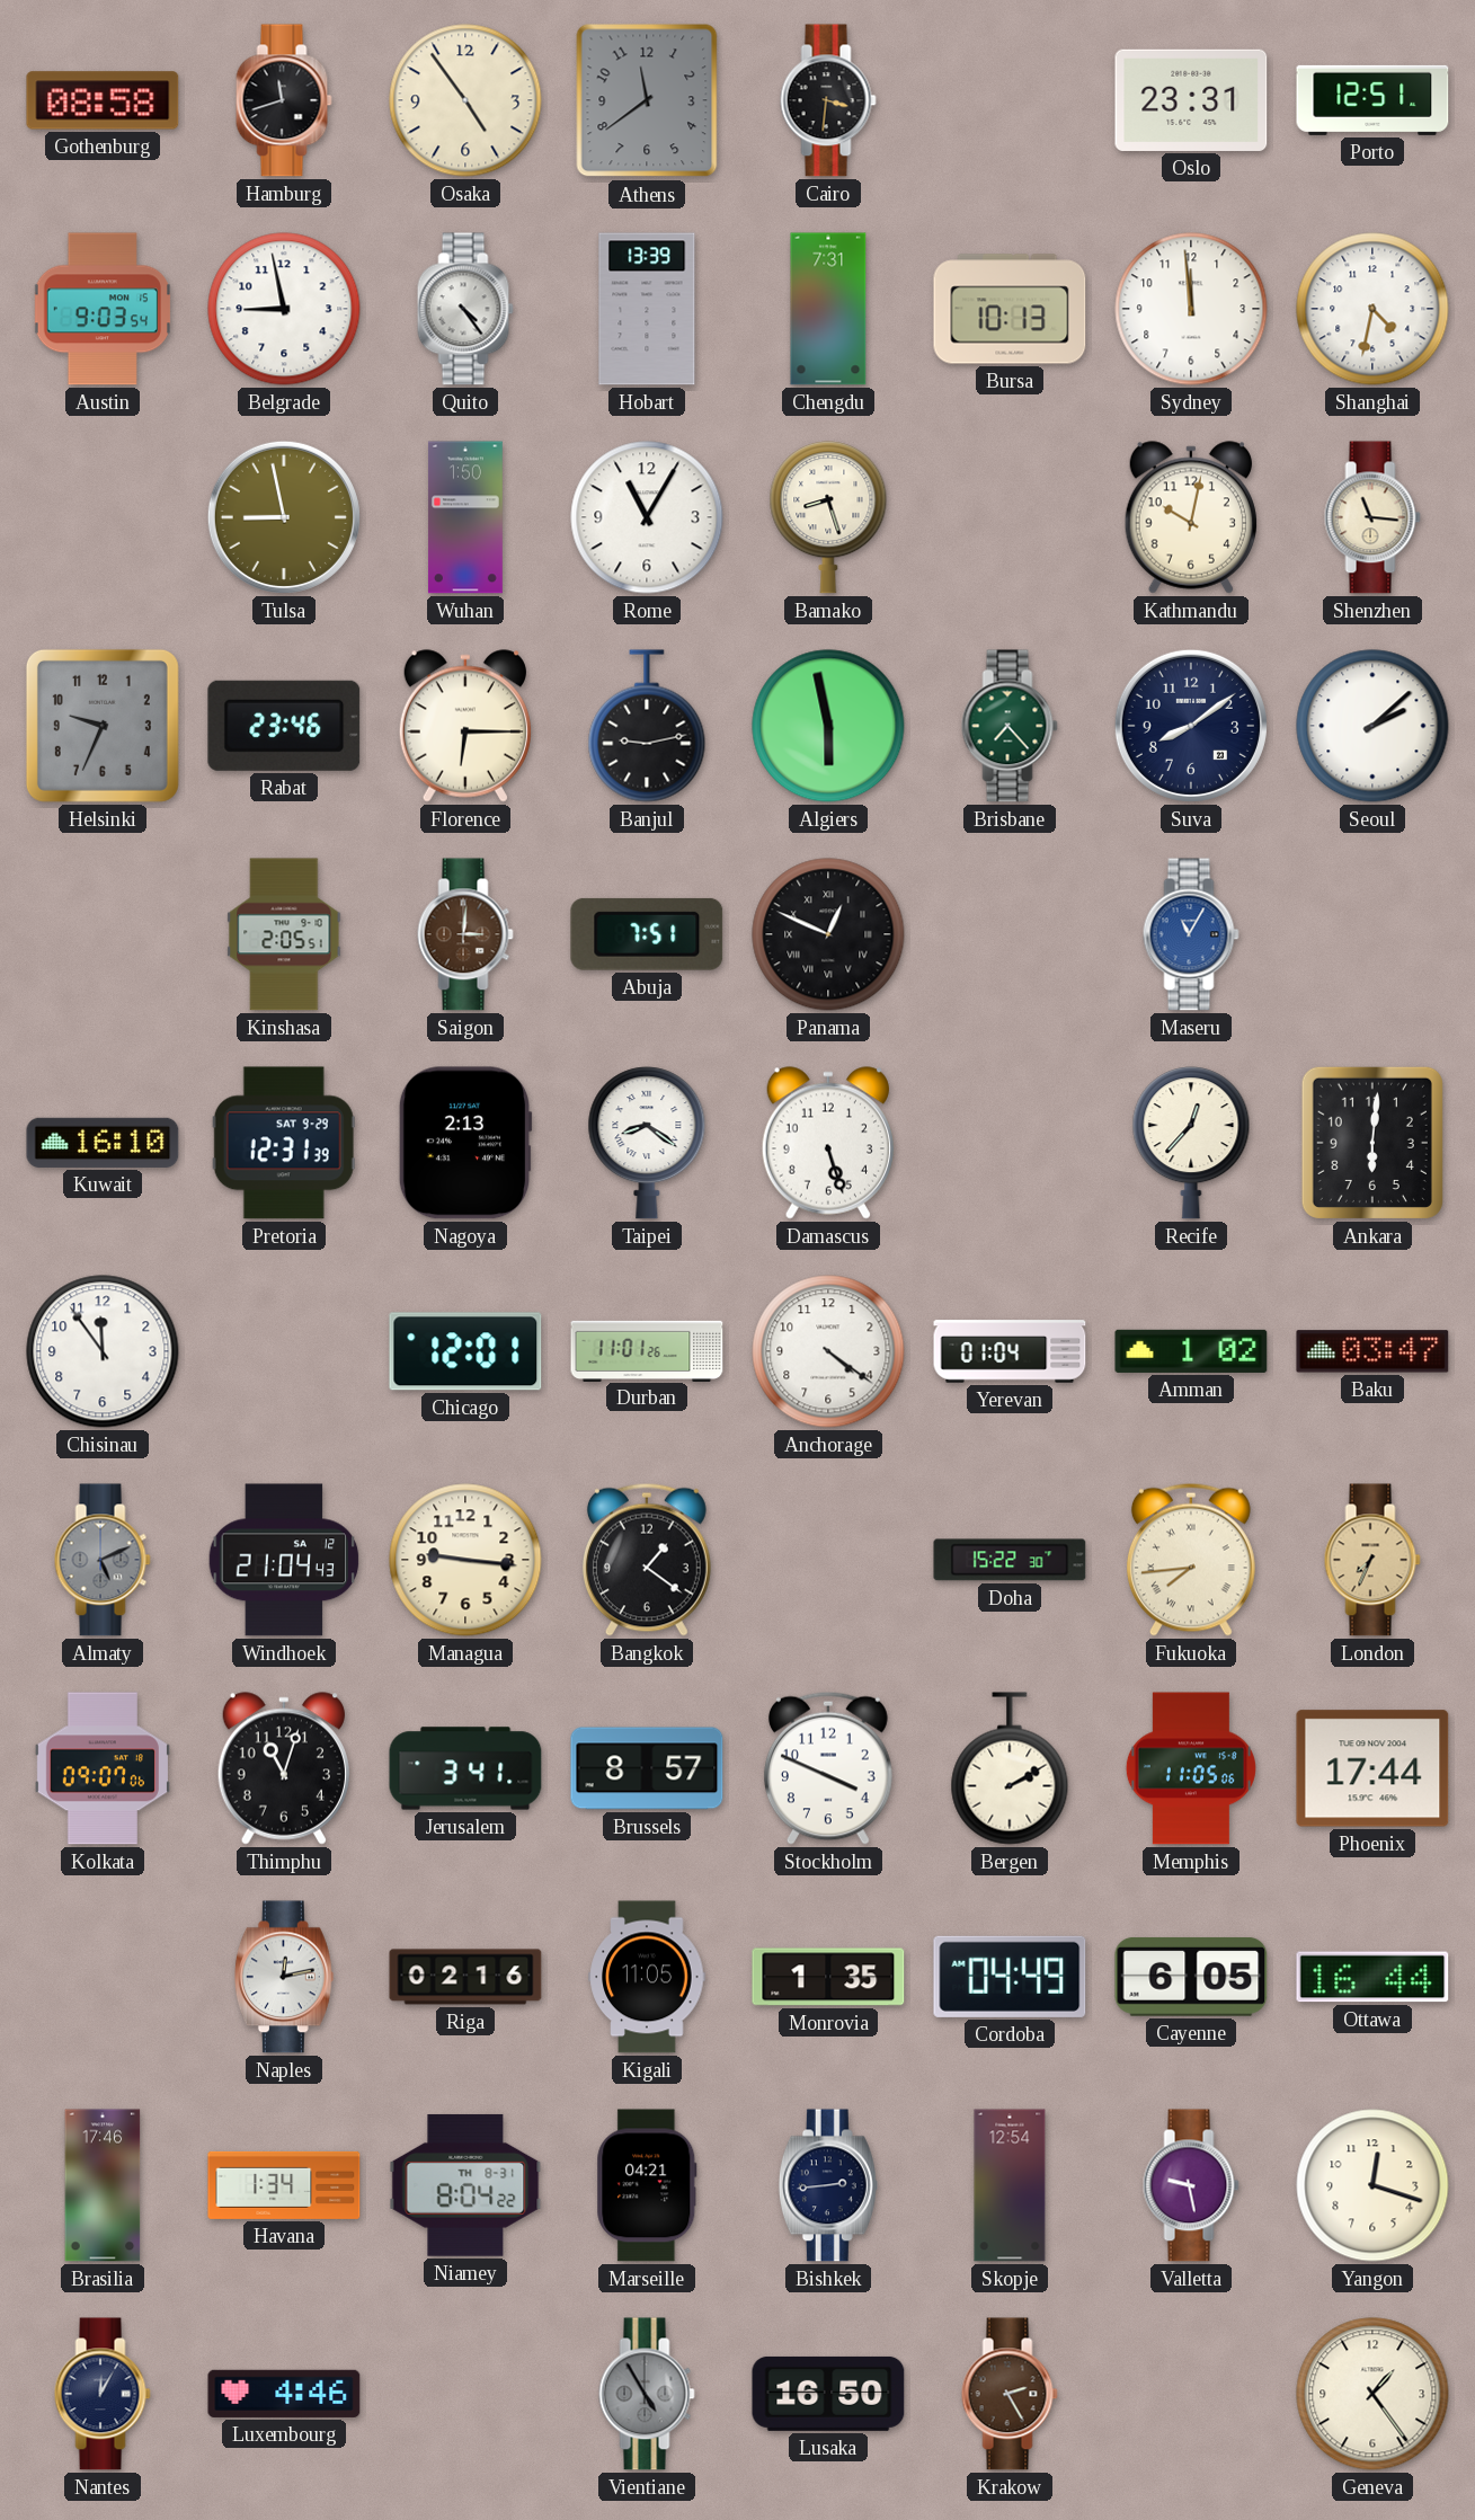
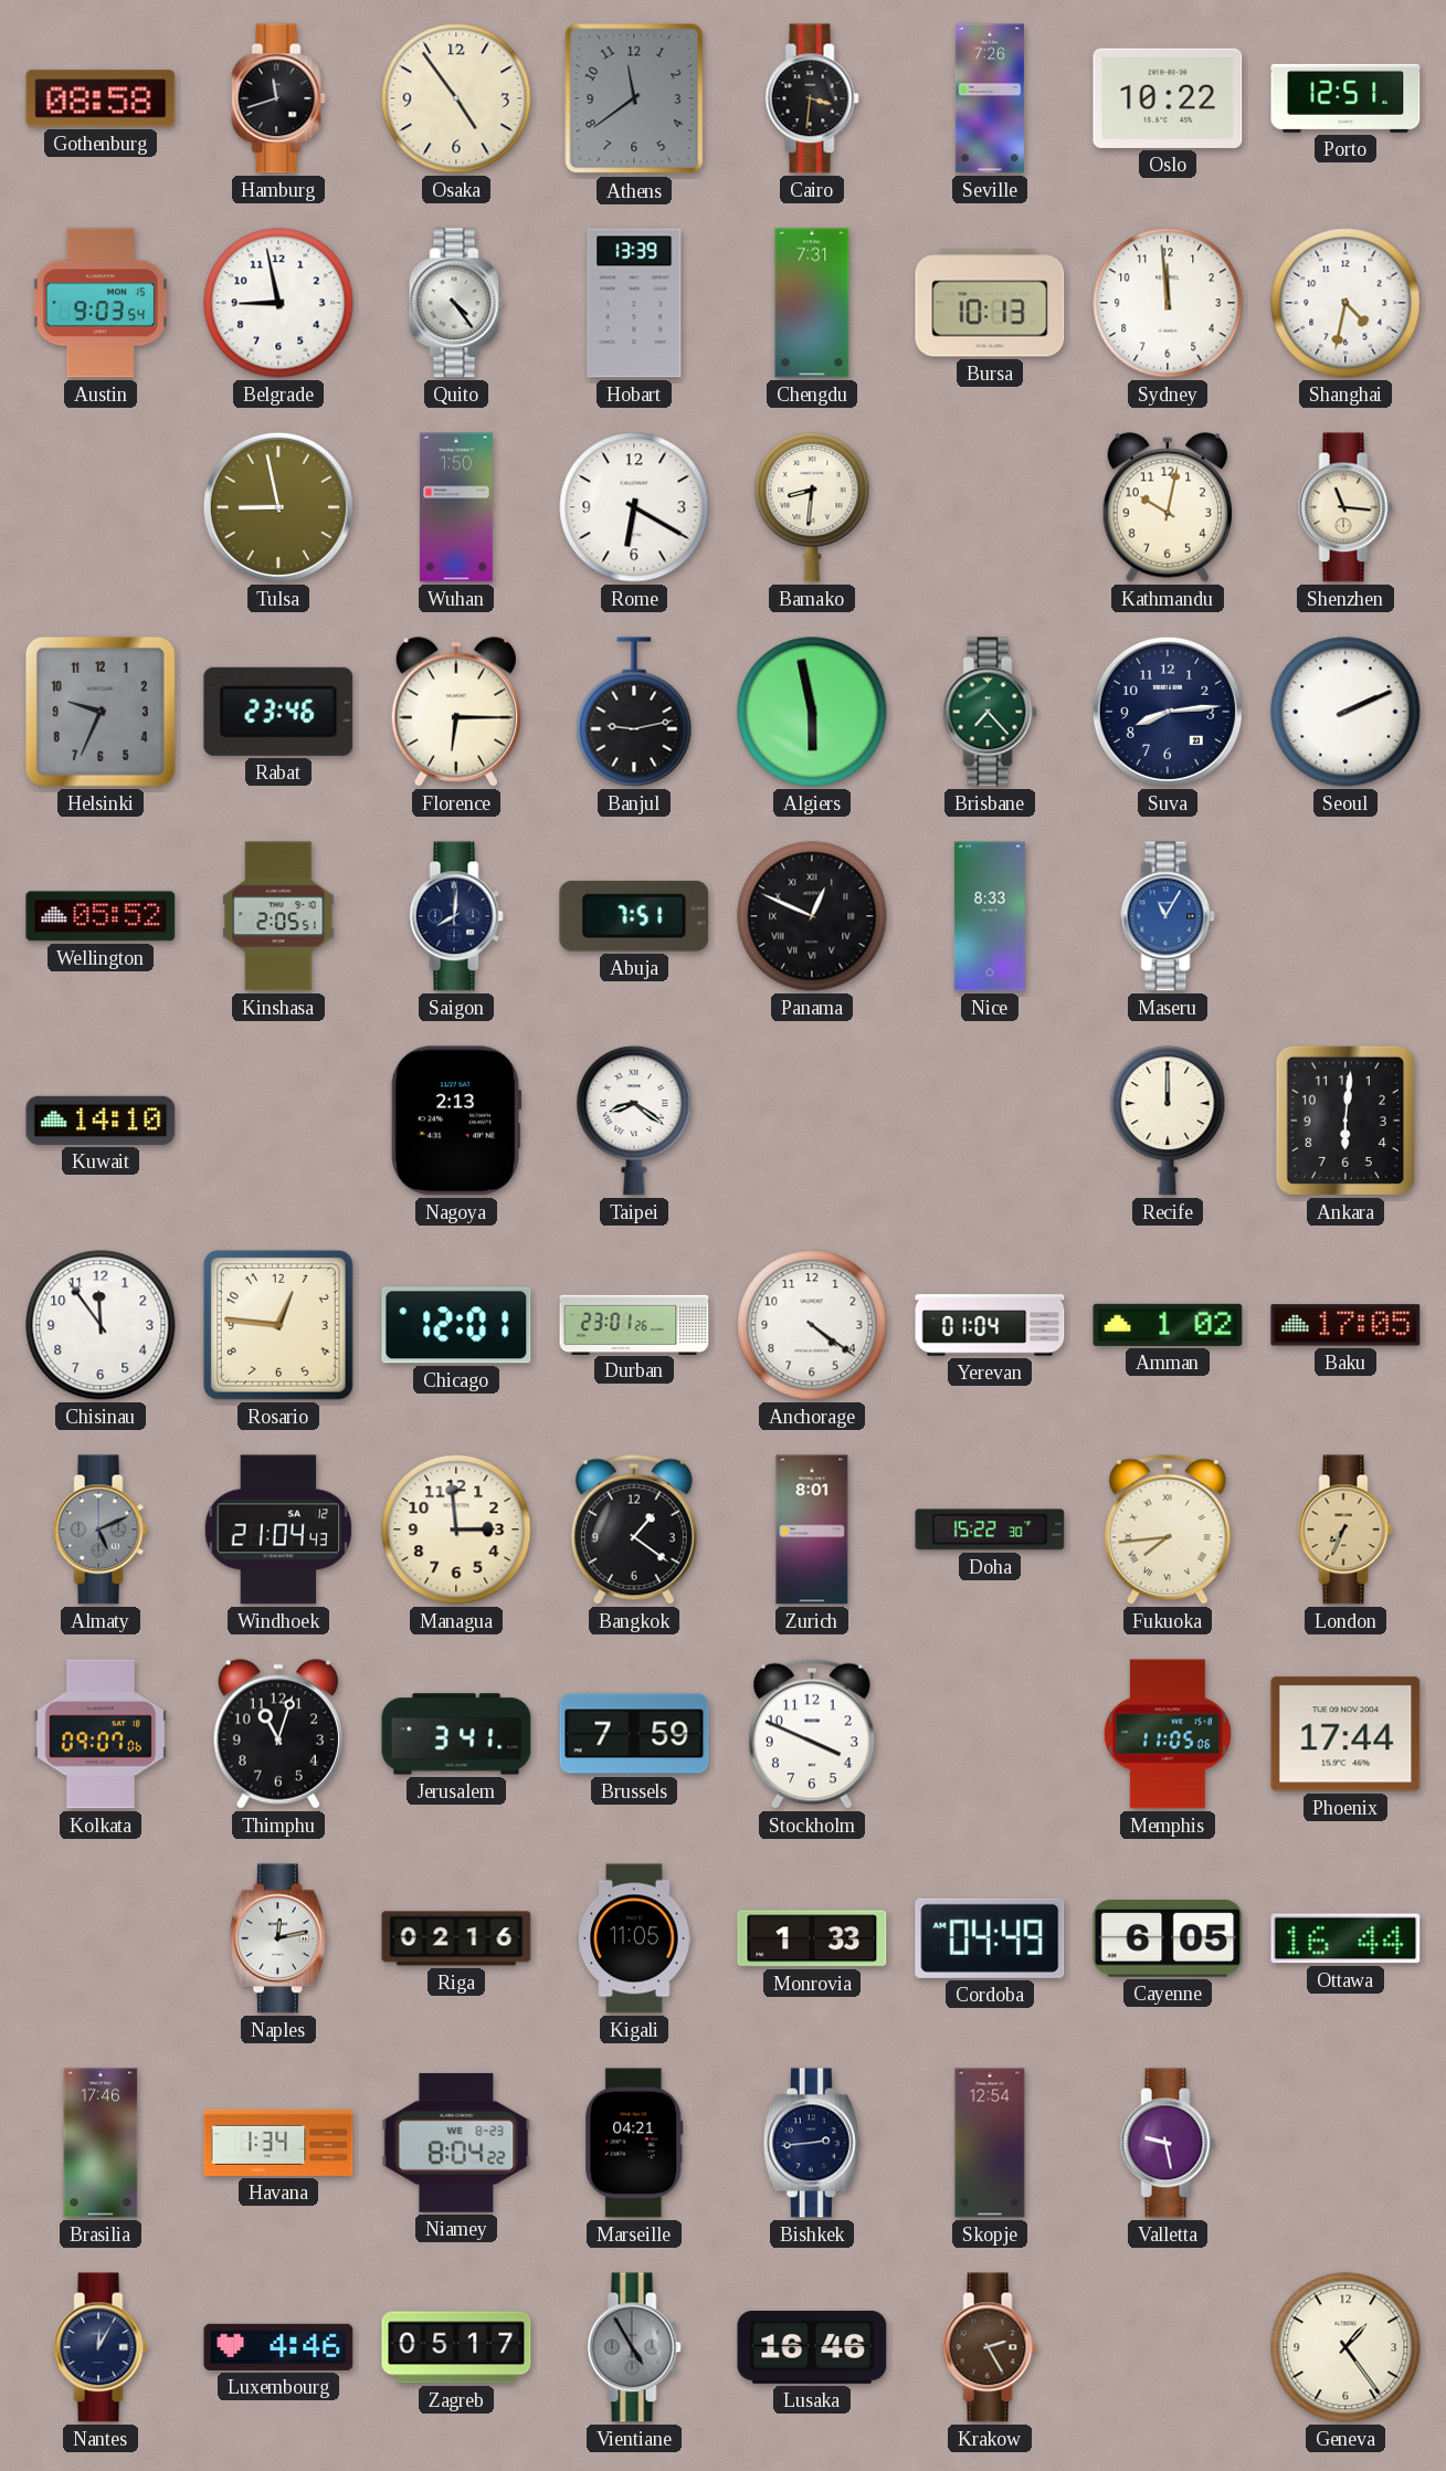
Seville: none -> 7:26
Oslo: 23:31 -> 10:22
Rome: 11:05 -> 6:20
Bamako: 8:27 -> 8:31
Suva: 8:09 -> 8:14
Seoul: 2:08 -> 2:11
Wellington: none -> 05:52
Saigon: 3:01 -> 8:01
Saigon dial: brown -> navy
Nice: none -> 8:33
Kuwait: 16:10 -> 14:10
Pretoria: 12:31 -> none
Damascus: 5:27 -> none
Recife: 12:37 -> 12:00
Rosario: none -> 12:46
Durban: 11:01 -> 23:01
Baku: 03:47 -> 17:05
Managua: 9:16 -> 2:59
Zurich: none -> 8:01
Brussels: 8:57 -> 7:59
Bergen: 2:10 -> none
Monrovia: 1:35 -> 1:33
Niamey date: TH 8-31 -> WE 8-23
Yangon: 12:18 -> none
Zagreb: none -> 05:17
Lusaka: 16:50 -> 16:46
